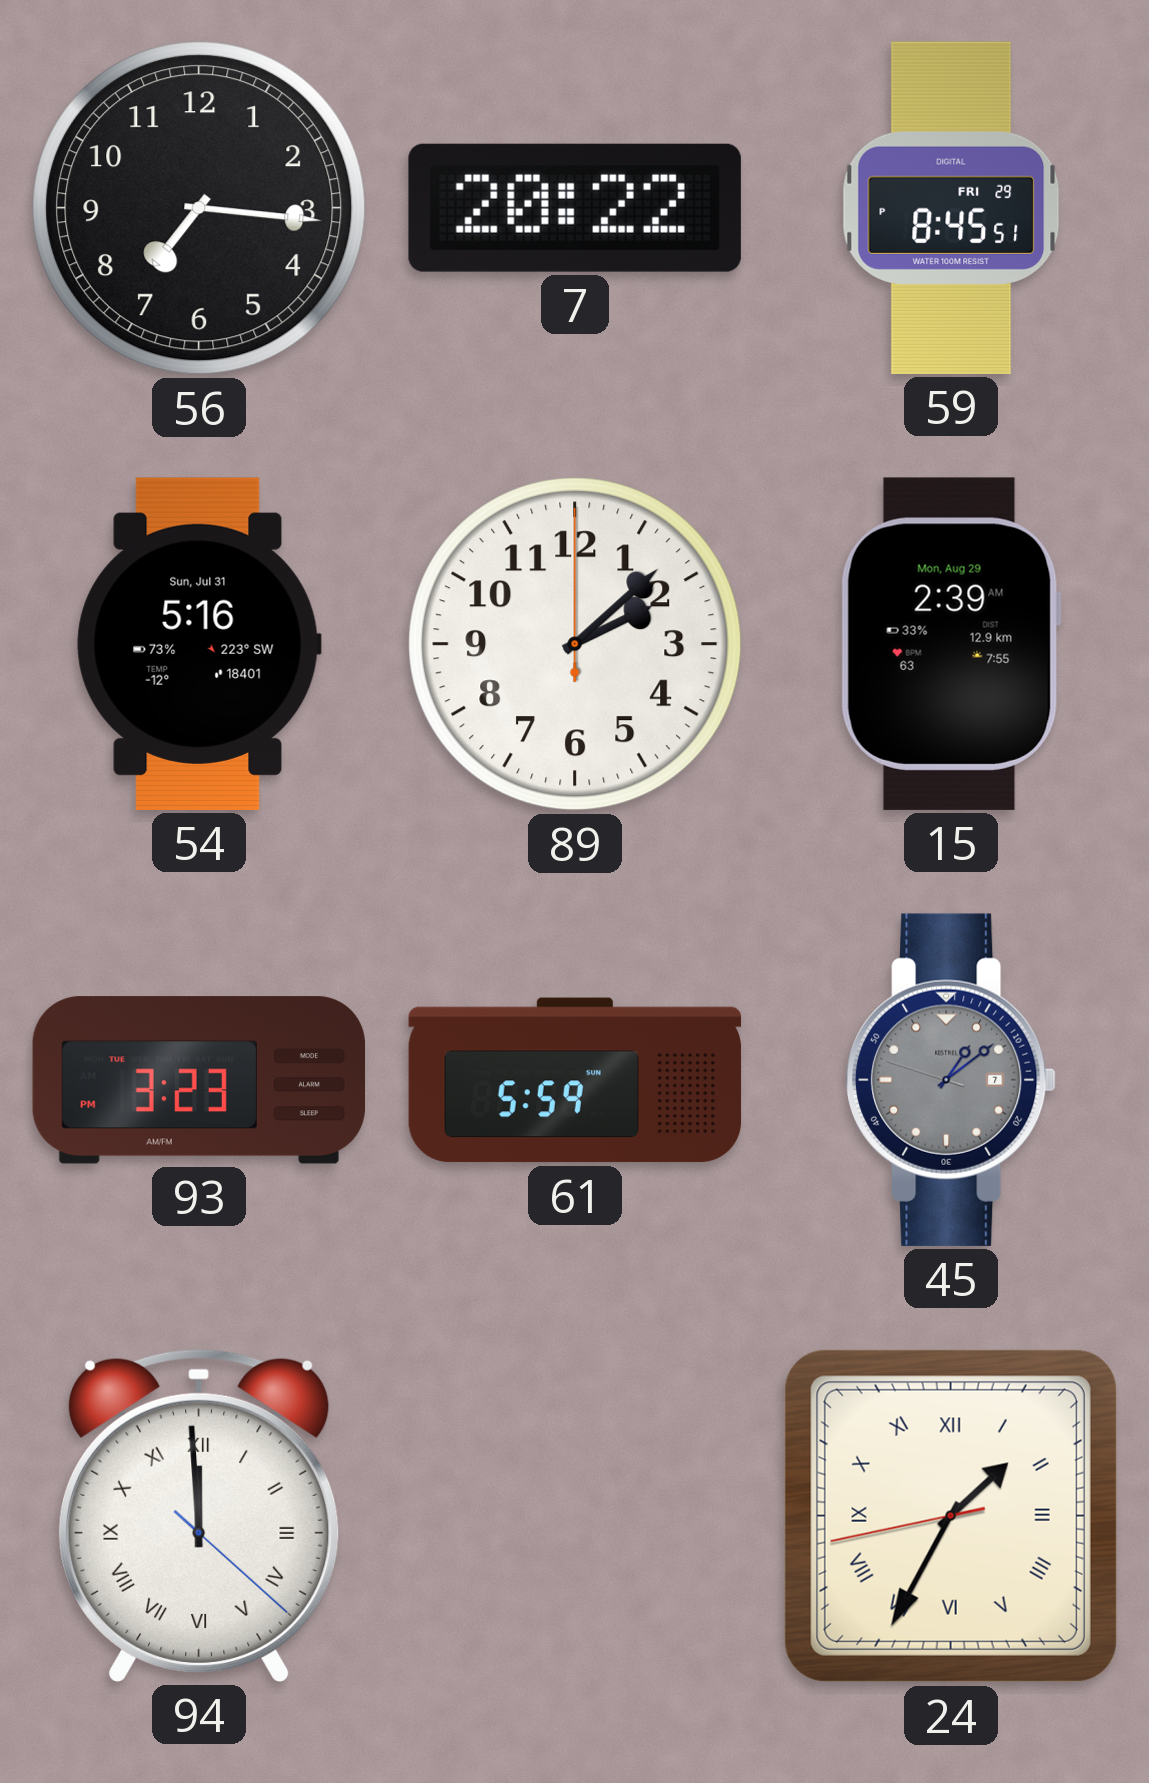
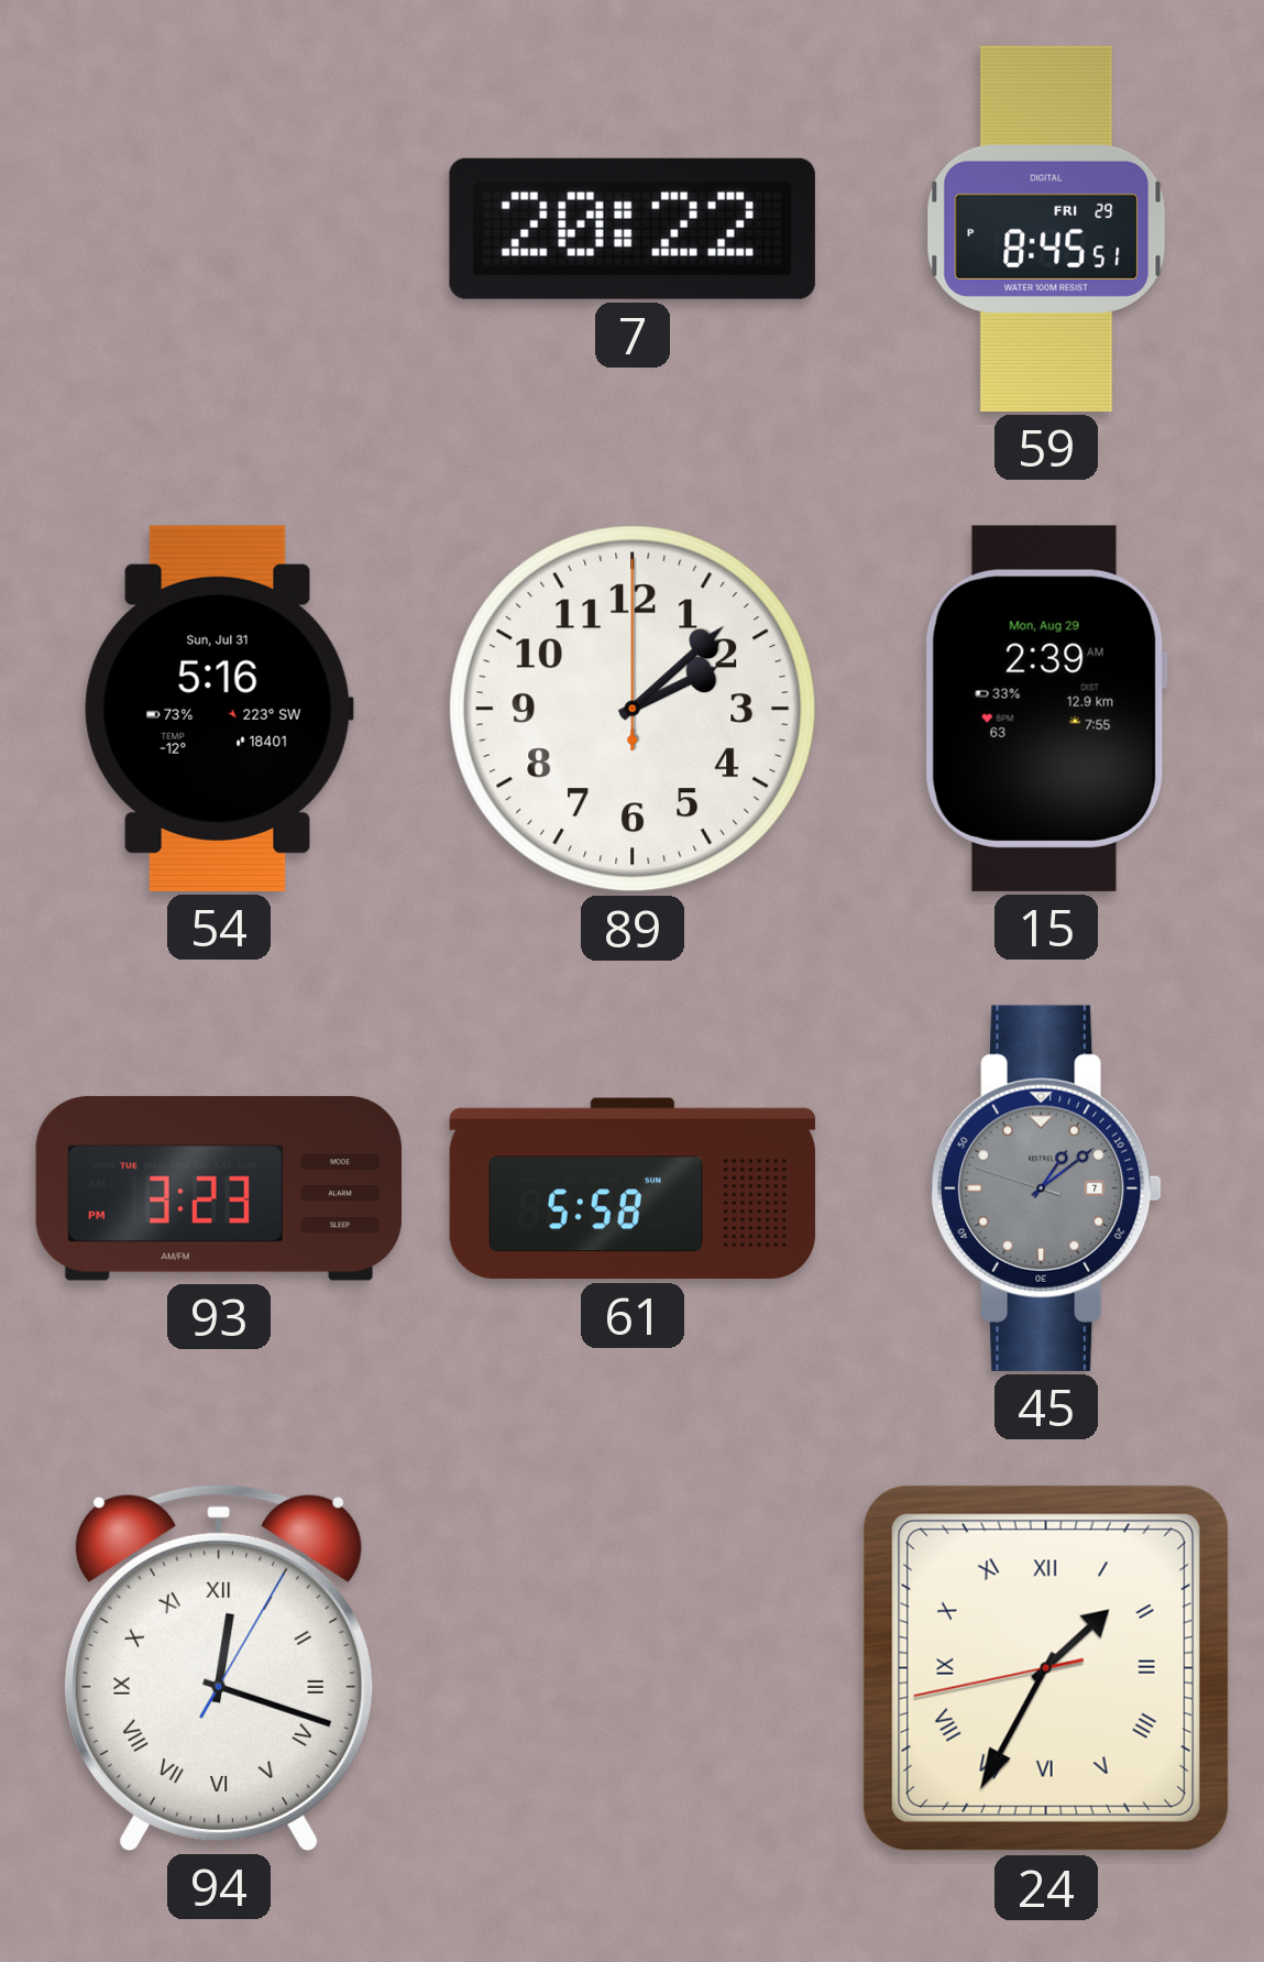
56: 7:16 -> none
61: 5:59 -> 5:58
94: 11:59 -> 12:18
